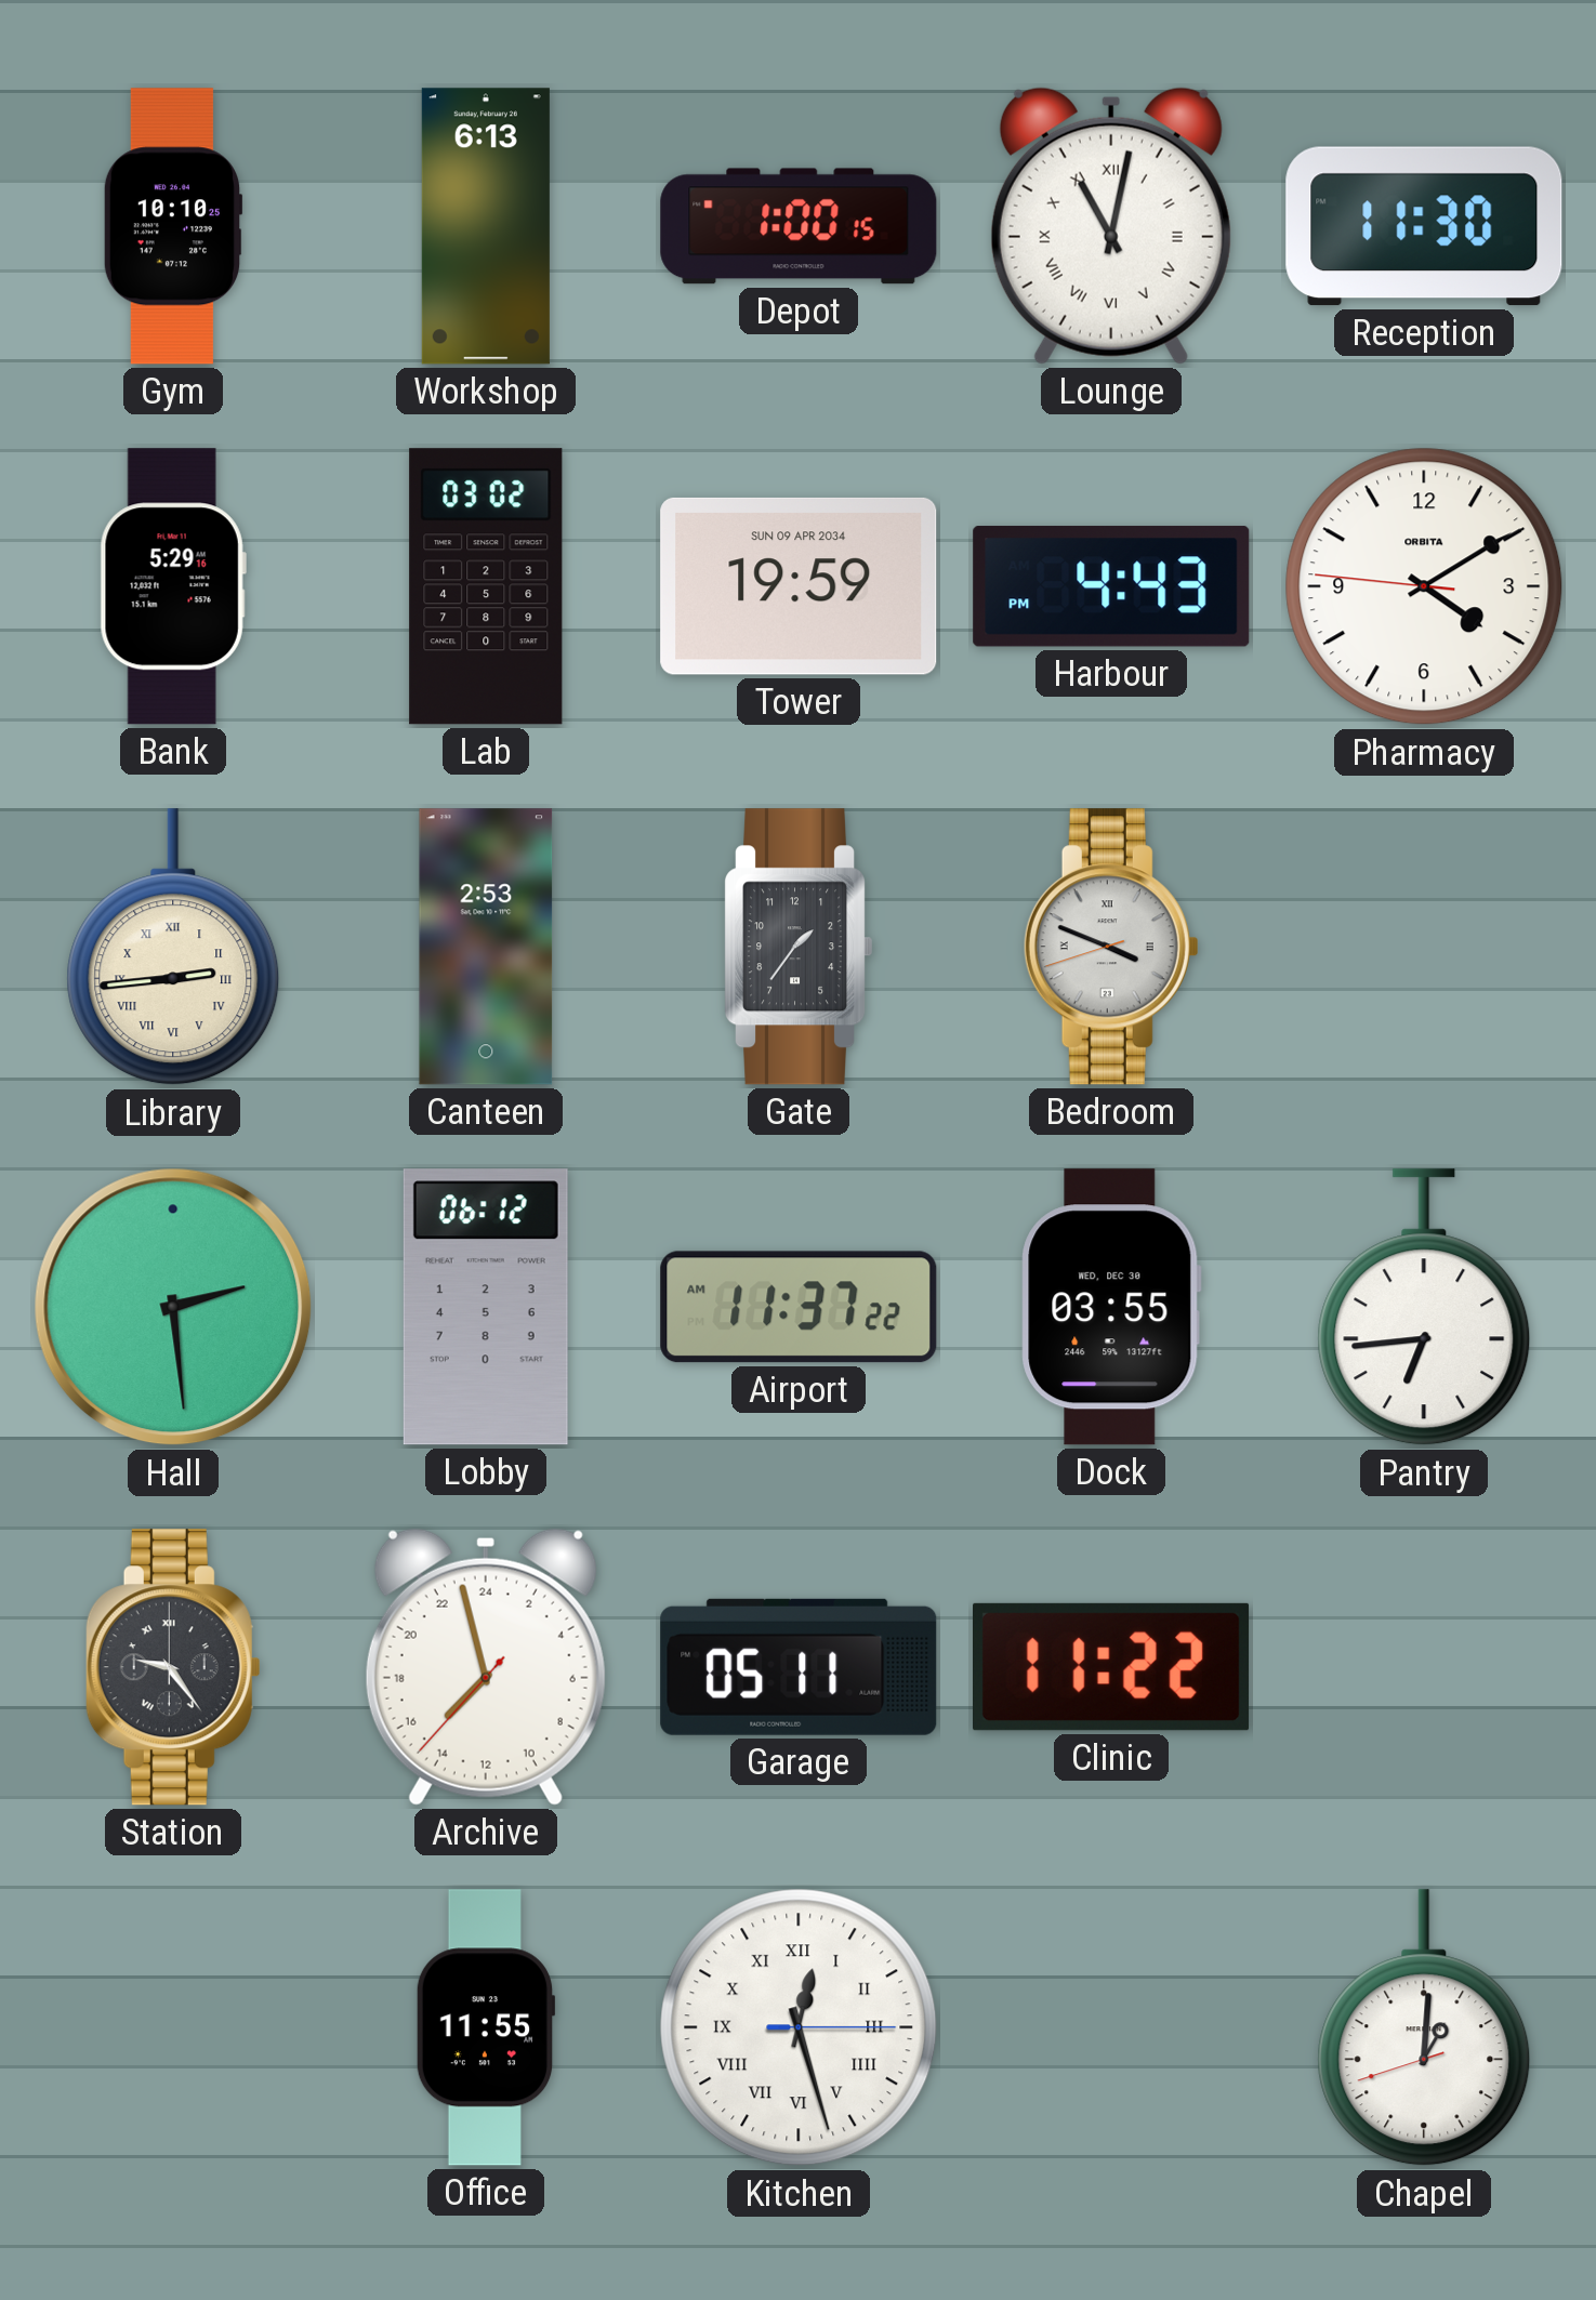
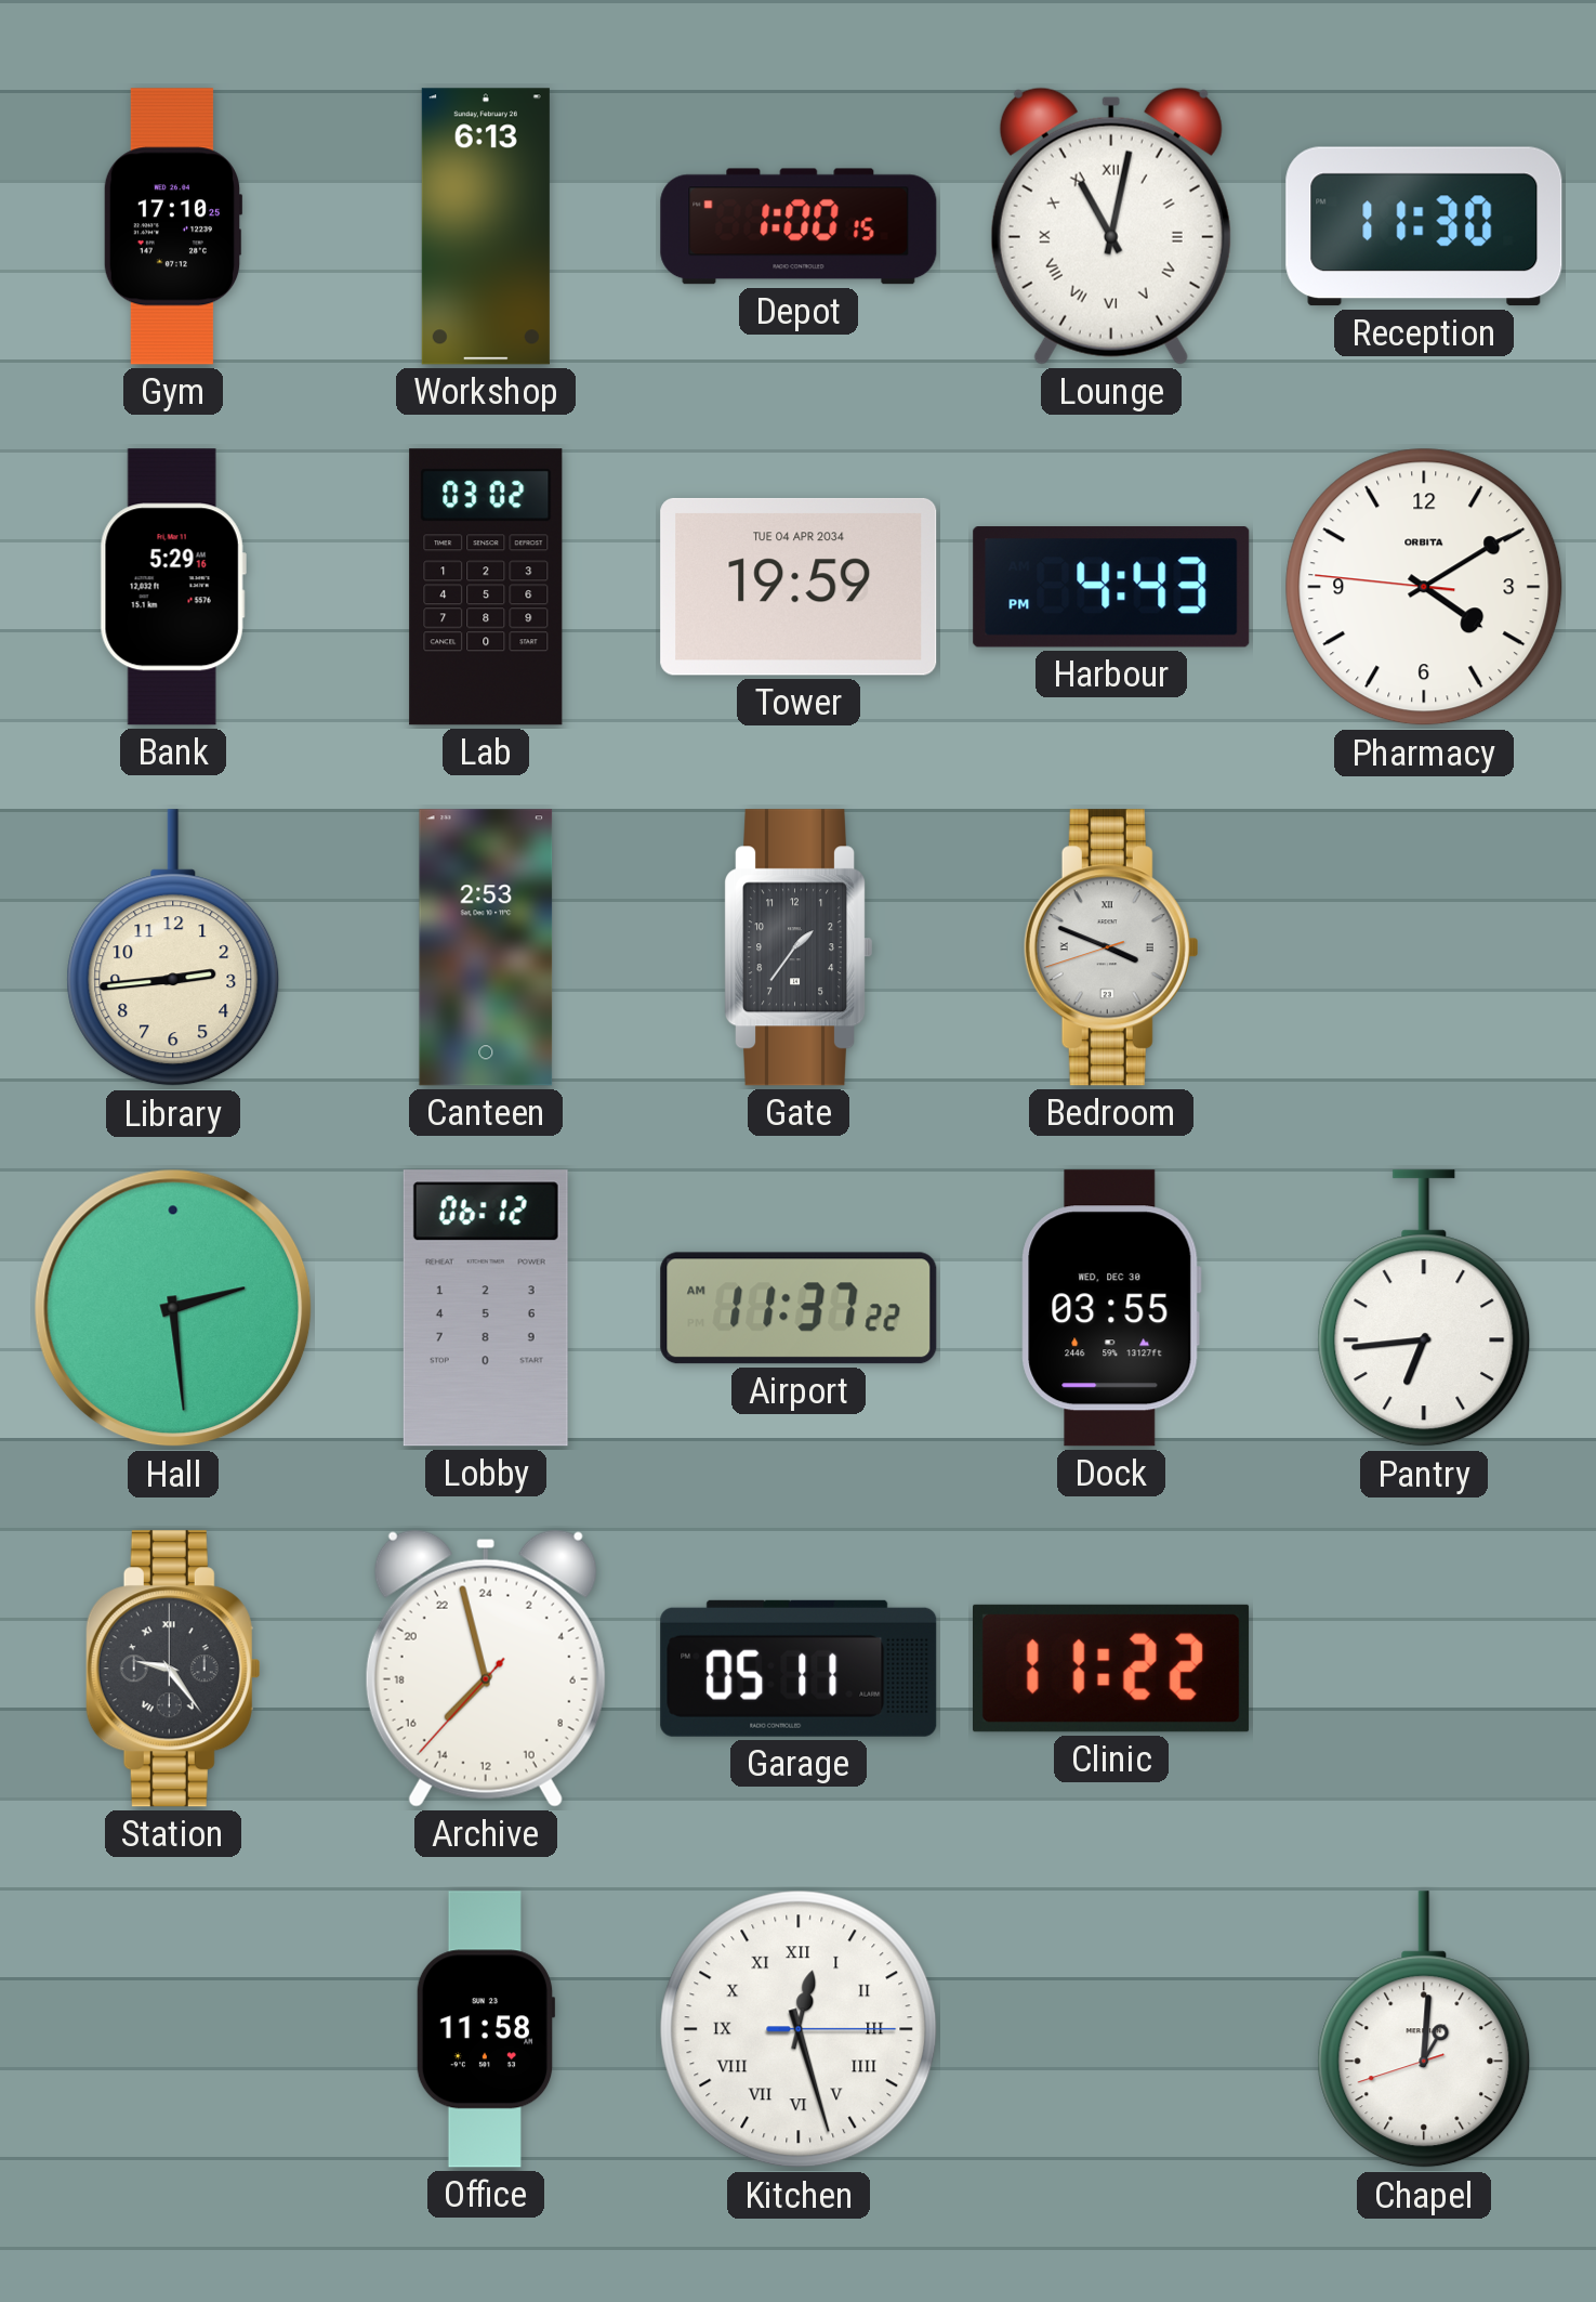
Gym: 10:10 -> 17:10
Tower date: SUN 09 APR 2034 -> TUE 04 APR 2034
Library numerals: Roman -> Arabic
Office: 11:55 -> 11:58
